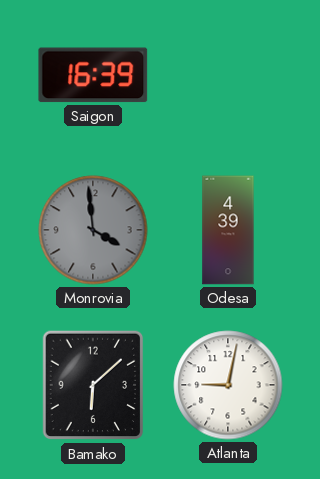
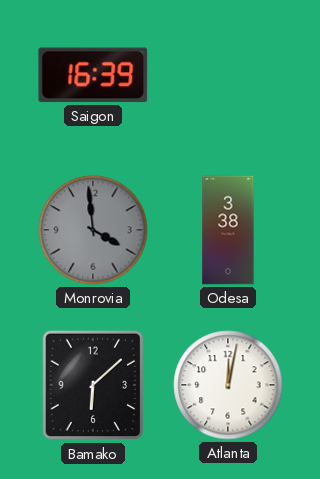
Odesa: 4:39 -> 3:38
Atlanta: 9:02 -> 12:02
